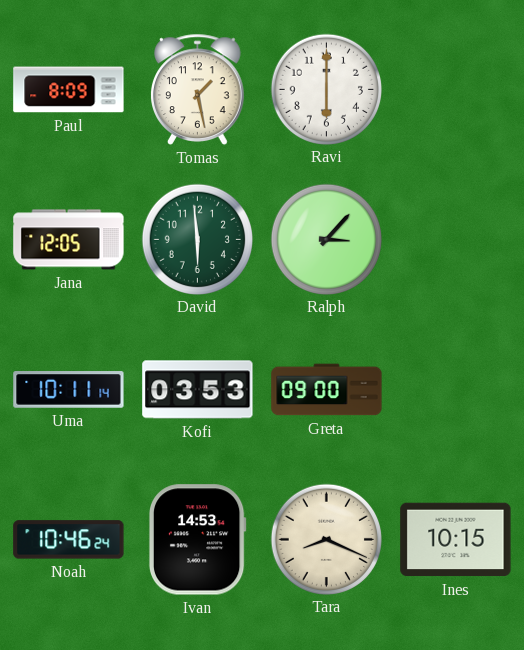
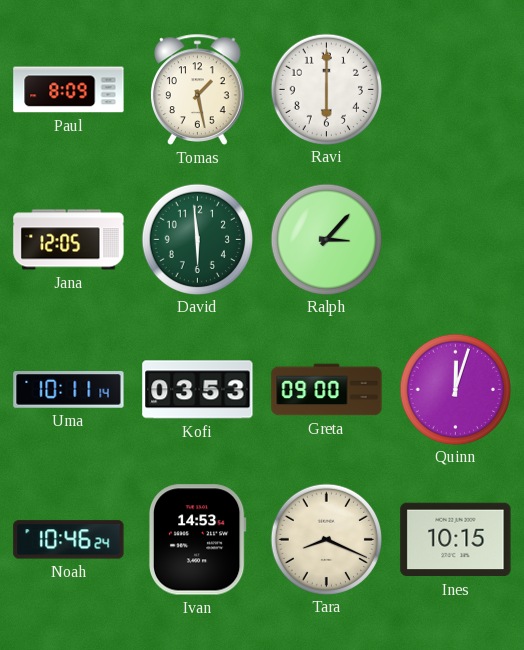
Quinn: none -> 12:03
